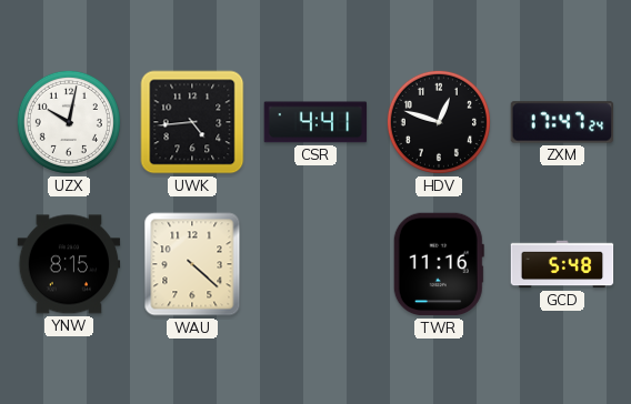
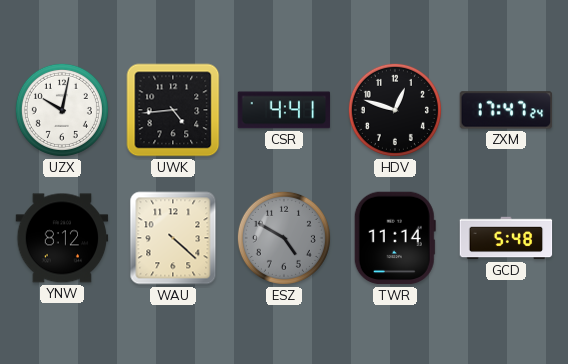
YNW: 8:15 -> 8:12
ESZ: none -> 4:50
TWR: 11:16 -> 11:14
